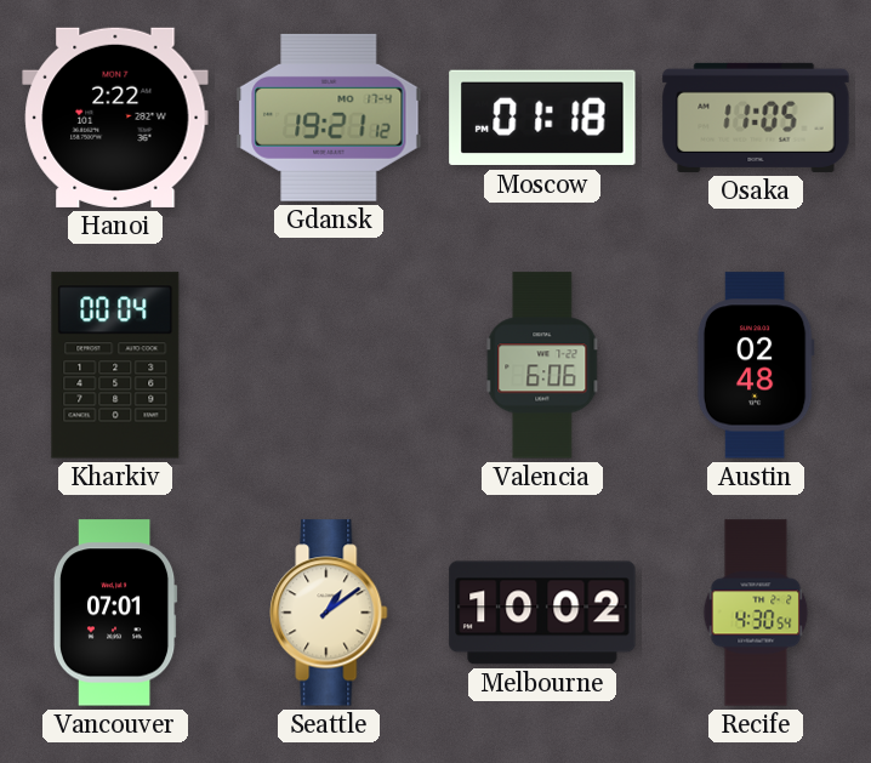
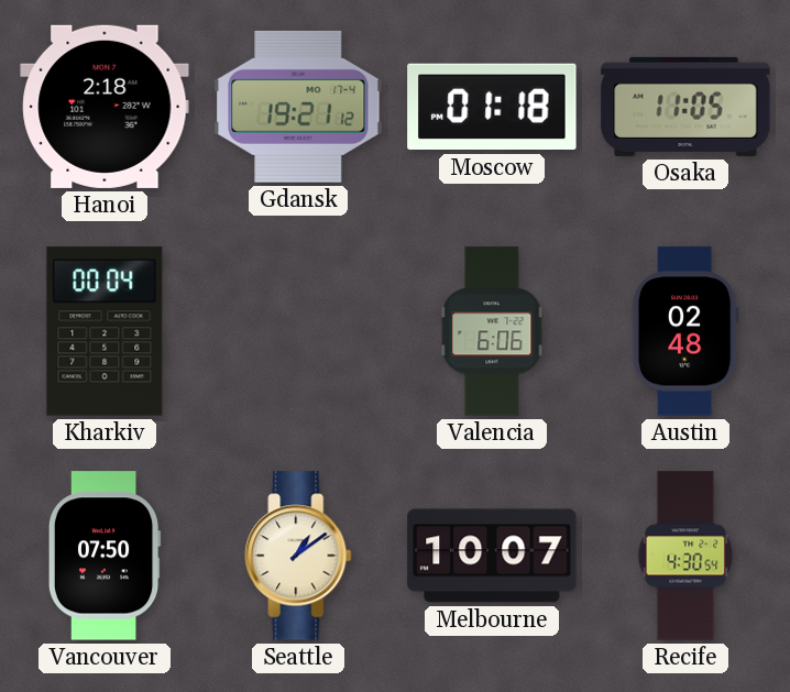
Hanoi: 2:22 -> 2:18
Vancouver: 07:01 -> 07:50
Melbourne: 10:02 -> 10:07
